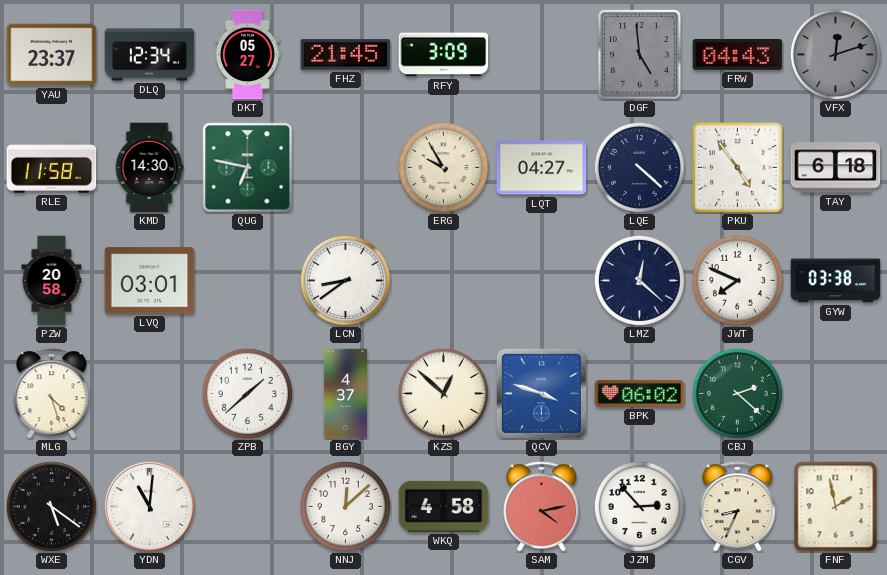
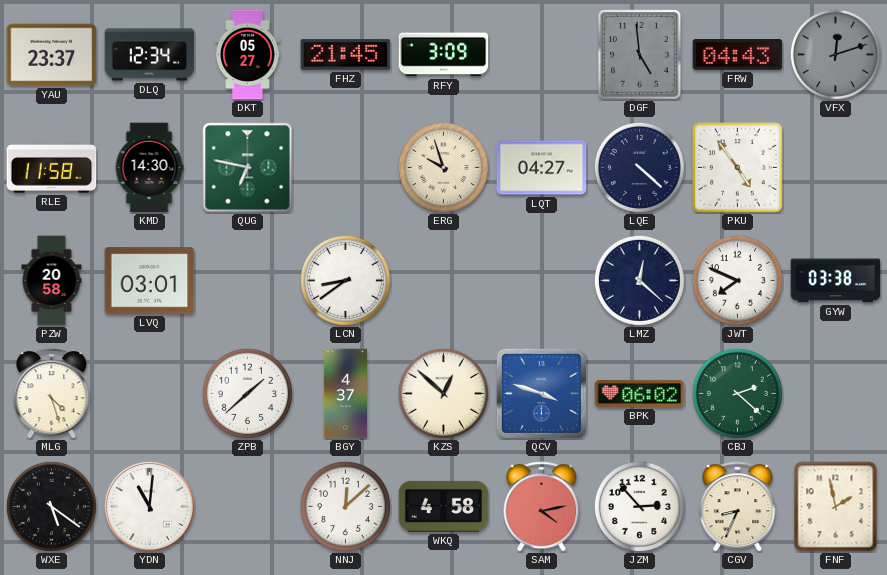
ERG: 9:55 -> 9:57
TAY: 6:18 -> none
